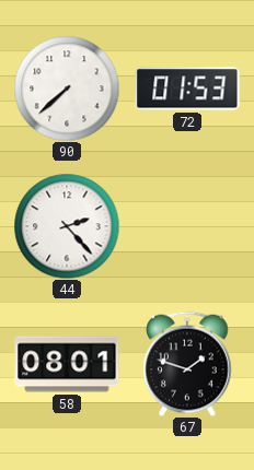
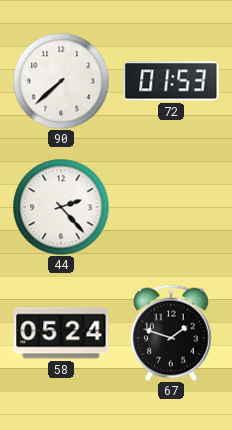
58: 08:01 -> 05:24
